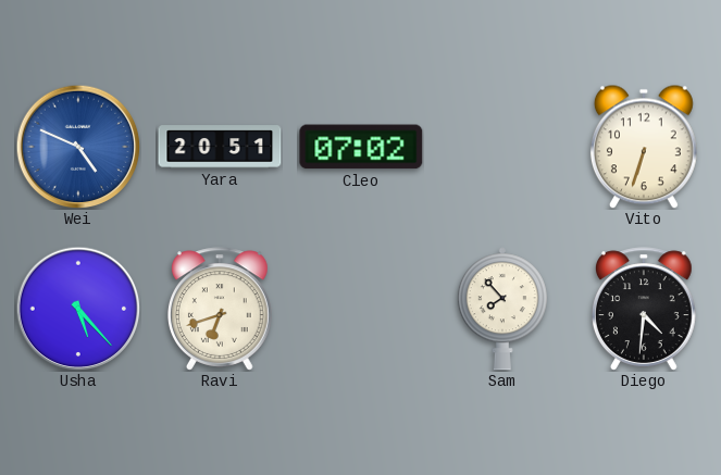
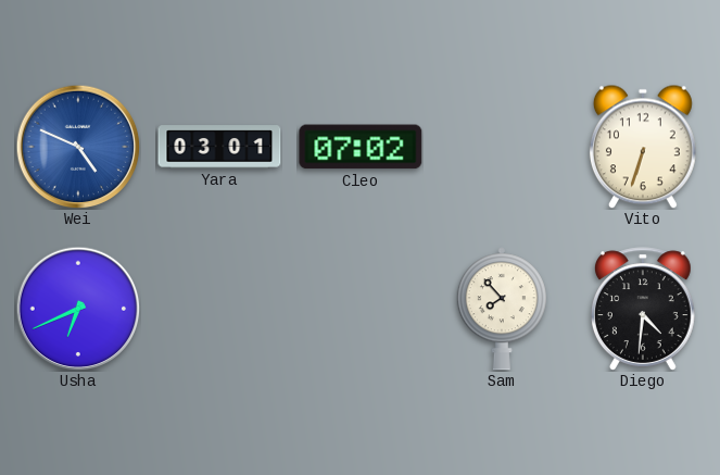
Yara: 20:51 -> 03:01
Usha: 5:23 -> 6:41
Ravi: 6:42 -> none
